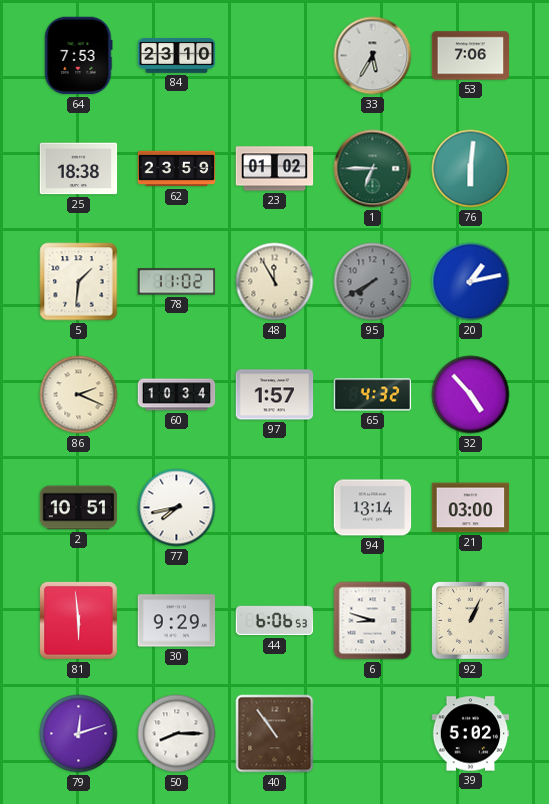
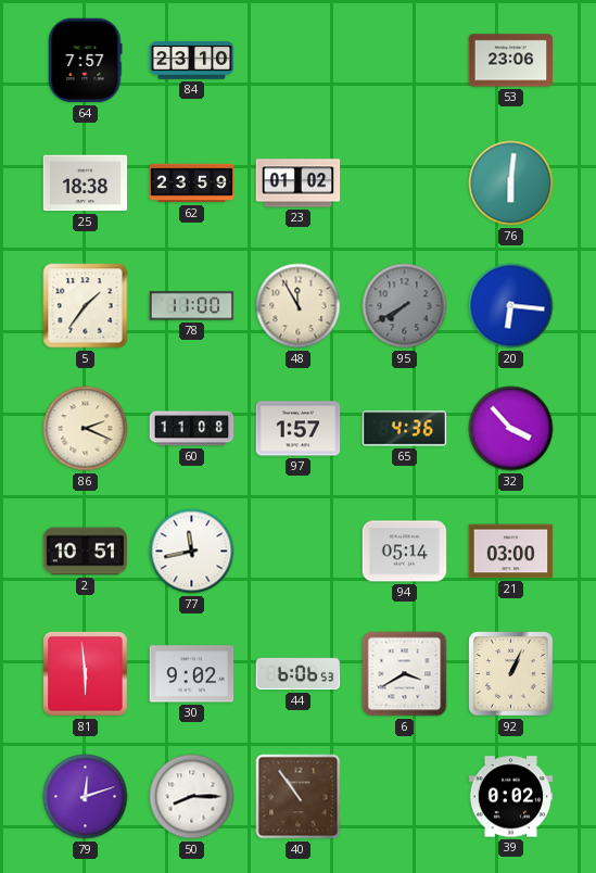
64: 7:53 -> 7:57
33: 5:35 -> none
53: 7:06 -> 23:06
1: 6:45 -> none
5: 1:31 -> 1:36
78: 11:02 -> 11:00
20: 1:13 -> 6:16
60: 10:34 -> 11:08
65: 4:32 -> 4:36
32: 4:53 -> 3:53
77: 7:43 -> 11:43
94: 13:14 -> 05:14
30: 9:29 -> 9:02
6: 8:48 -> 3:40
39: 5:02 -> 0:02
